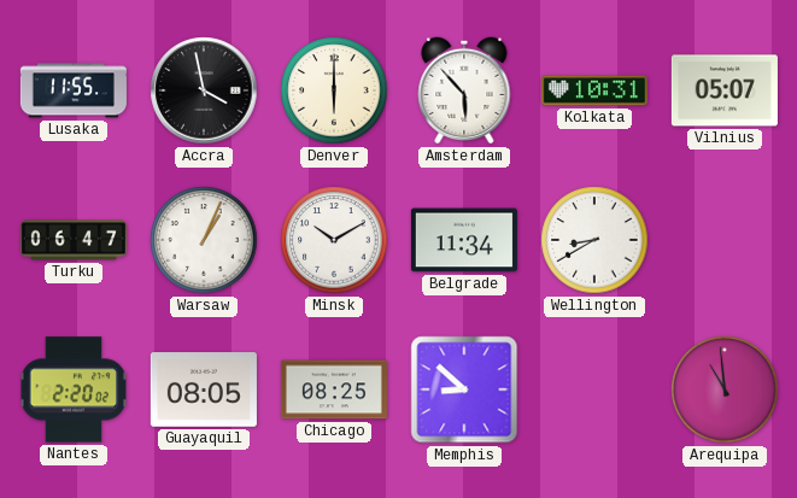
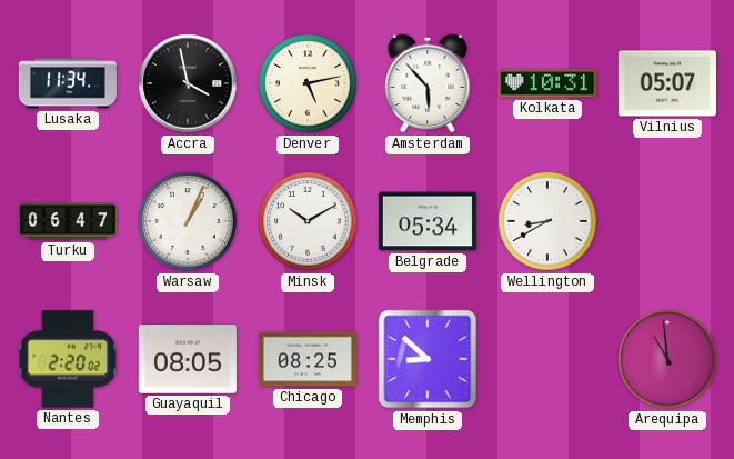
Lusaka: 11:55 -> 11:34
Denver: 6:00 -> 5:13
Belgrade: 11:34 -> 05:34
